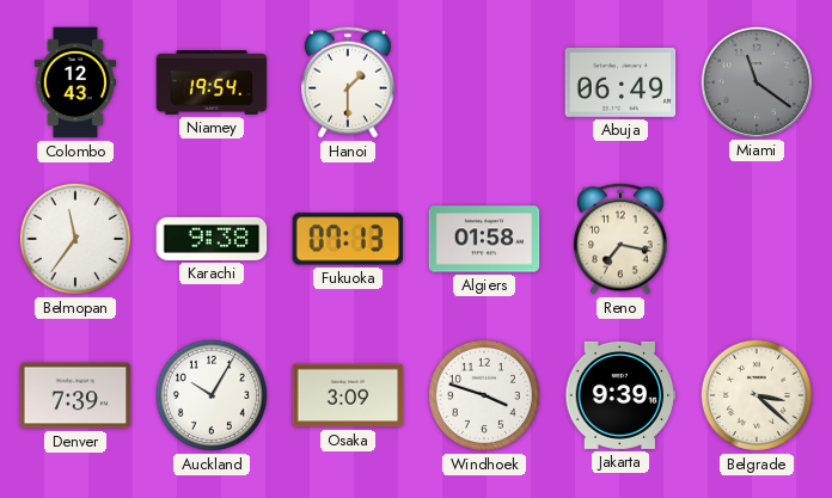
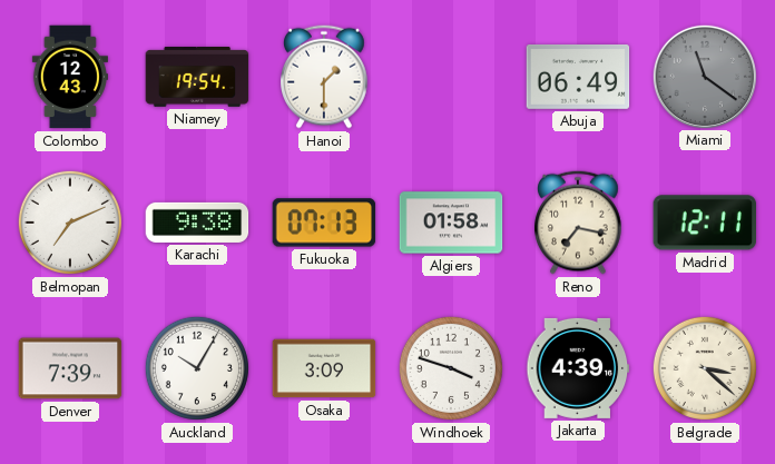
Belmopan: 11:36 -> 7:11
Madrid: none -> 12:11
Jakarta: 9:39 -> 4:39
